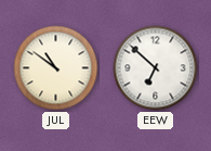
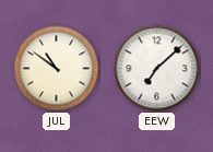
EEW: 6:52 -> 7:08
